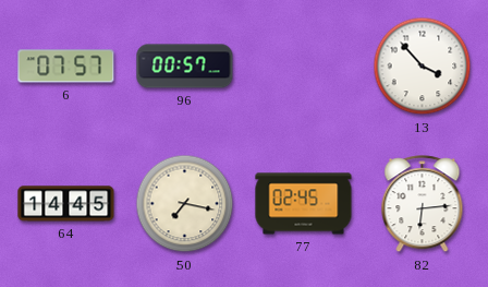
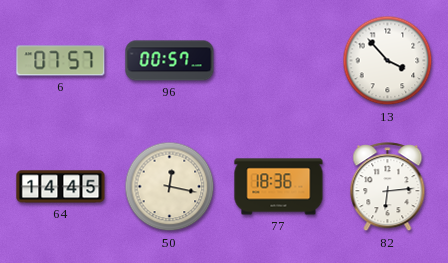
50: 7:17 -> 12:17
77: 02:45 -> 18:36
